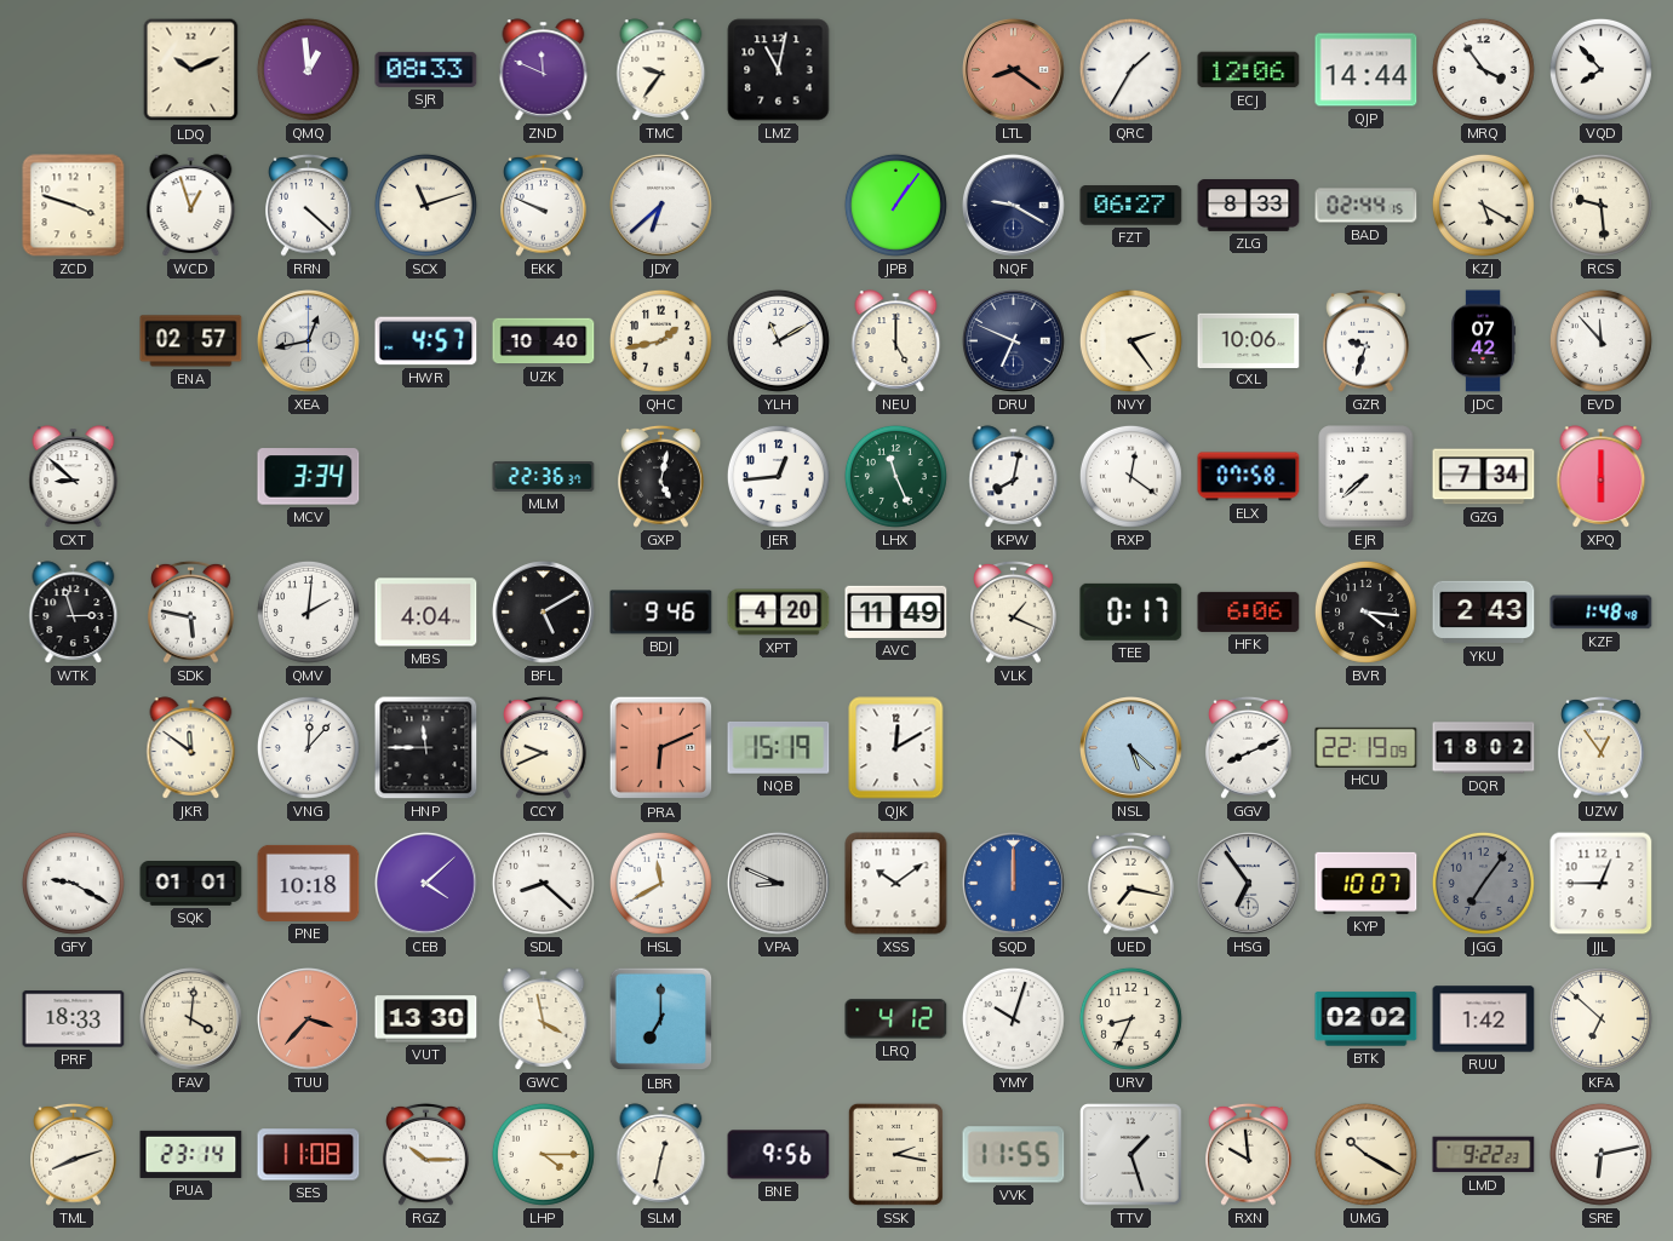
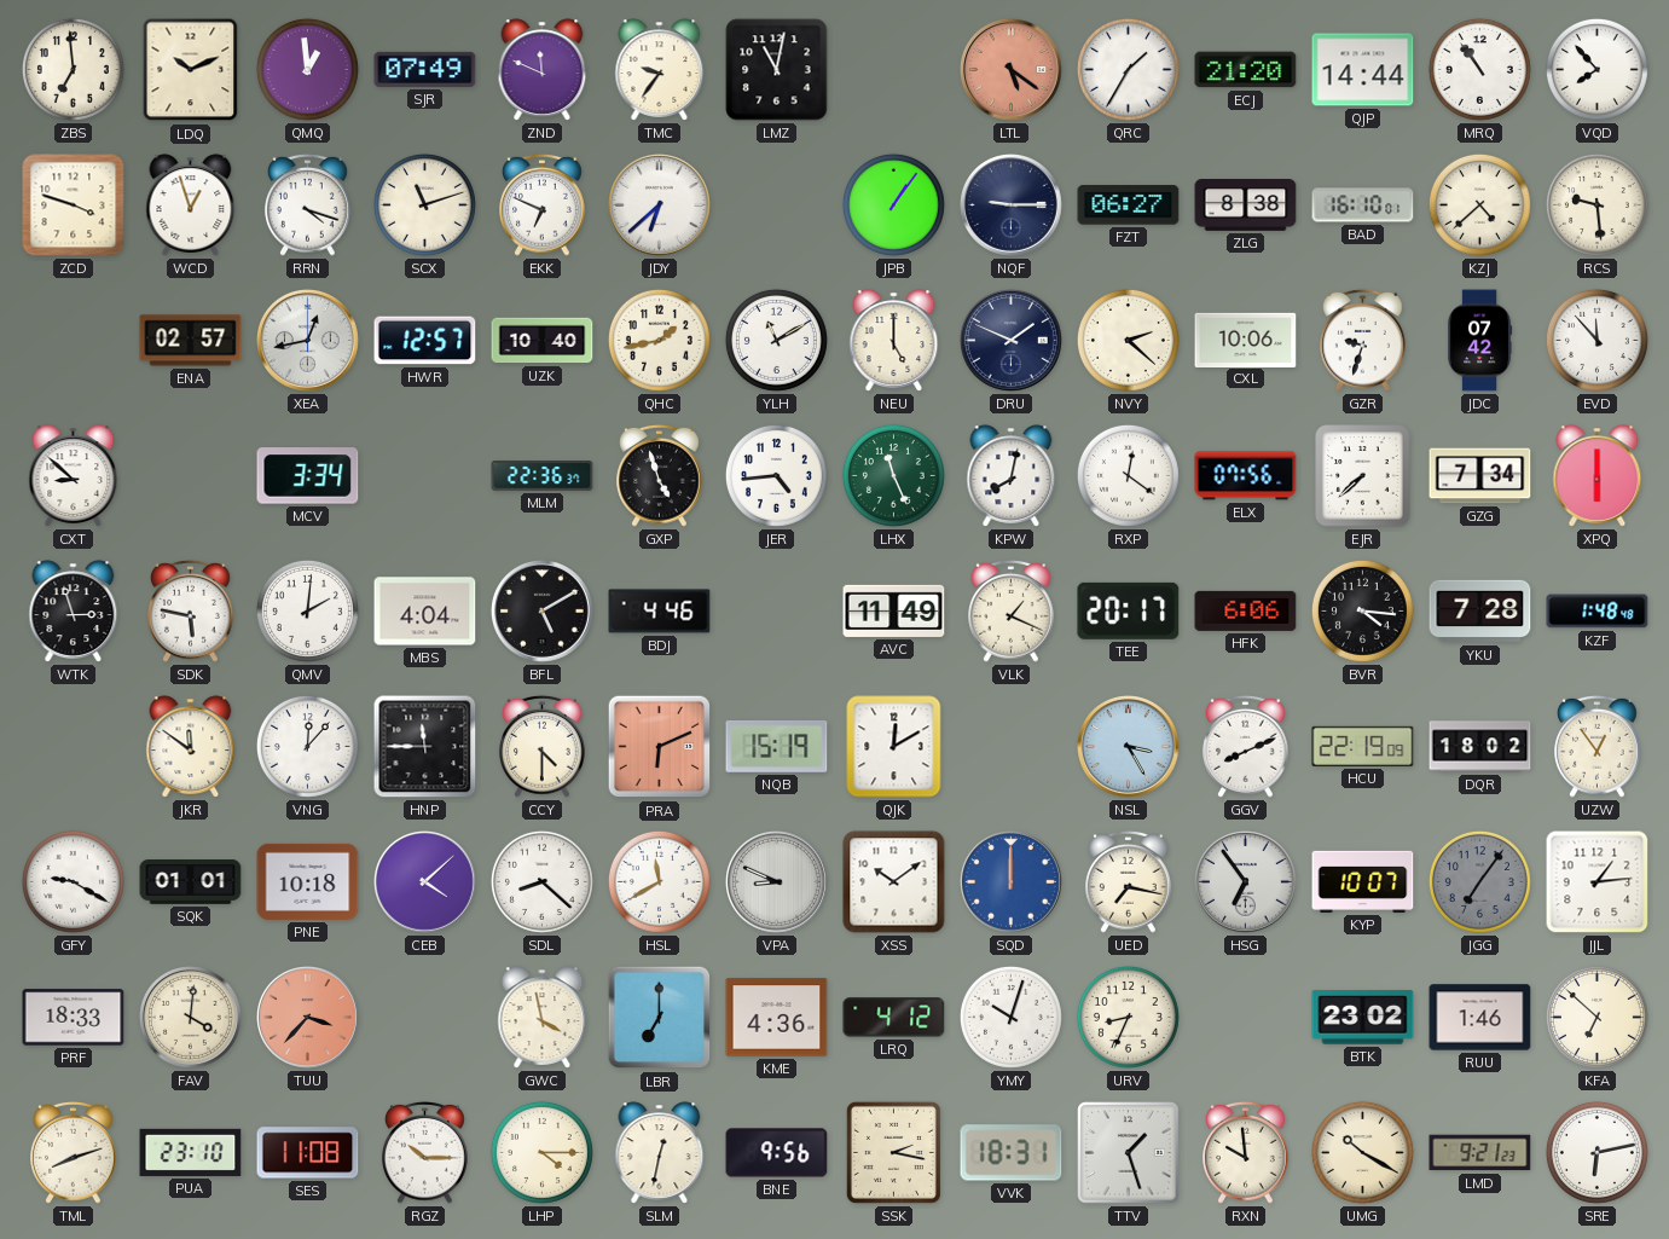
ZBS: none -> 6:59
SJR: 08:33 -> 07:49
LTL: 8:21 -> 5:21
ECJ: 12:06 -> 21:20
MRQ: 3:54 -> 10:54
RRN: 4:22 -> 4:18
EKK: 9:49 -> 6:49
NQF: 9:20 -> 9:15
ZLG: 8:33 -> 8:38
BAD: 02:44 -> 16:10
KZJ: 5:20 -> 4:38
HWR: 4:57 -> 12:57
DRU: 6:49 -> 1:49
NVY: 2:24 -> 2:22
GXP: 5:02 -> 4:57
JER: 12:44 -> 4:44
ELX: 07:58 -> 07:56
BDJ: 9:46 -> 4:46
XPT: 4:20 -> none
TEE: 0:17 -> 20:17
YKU: 2:43 -> 7:28
CCY: 9:41 -> 4:30
NSL: 5:22 -> 3:25
JJL: 12:45 -> 1:14
VUT: 13:30 -> none
KME: none -> 4:36
BTK: 02:02 -> 23:02
RUU: 1:42 -> 1:46
PUA: 23:14 -> 23:10
VVK: 11:55 -> 18:31
LMD: 9:22 -> 9:21
